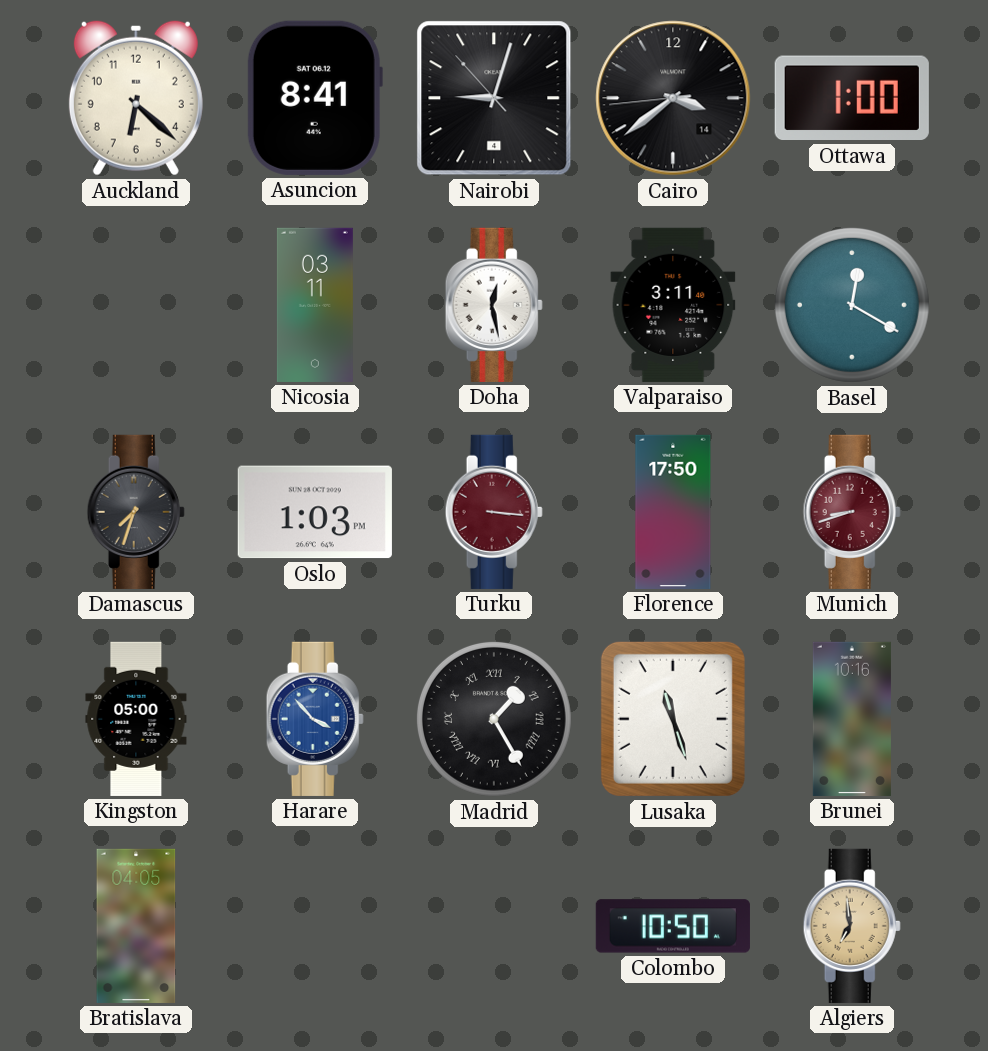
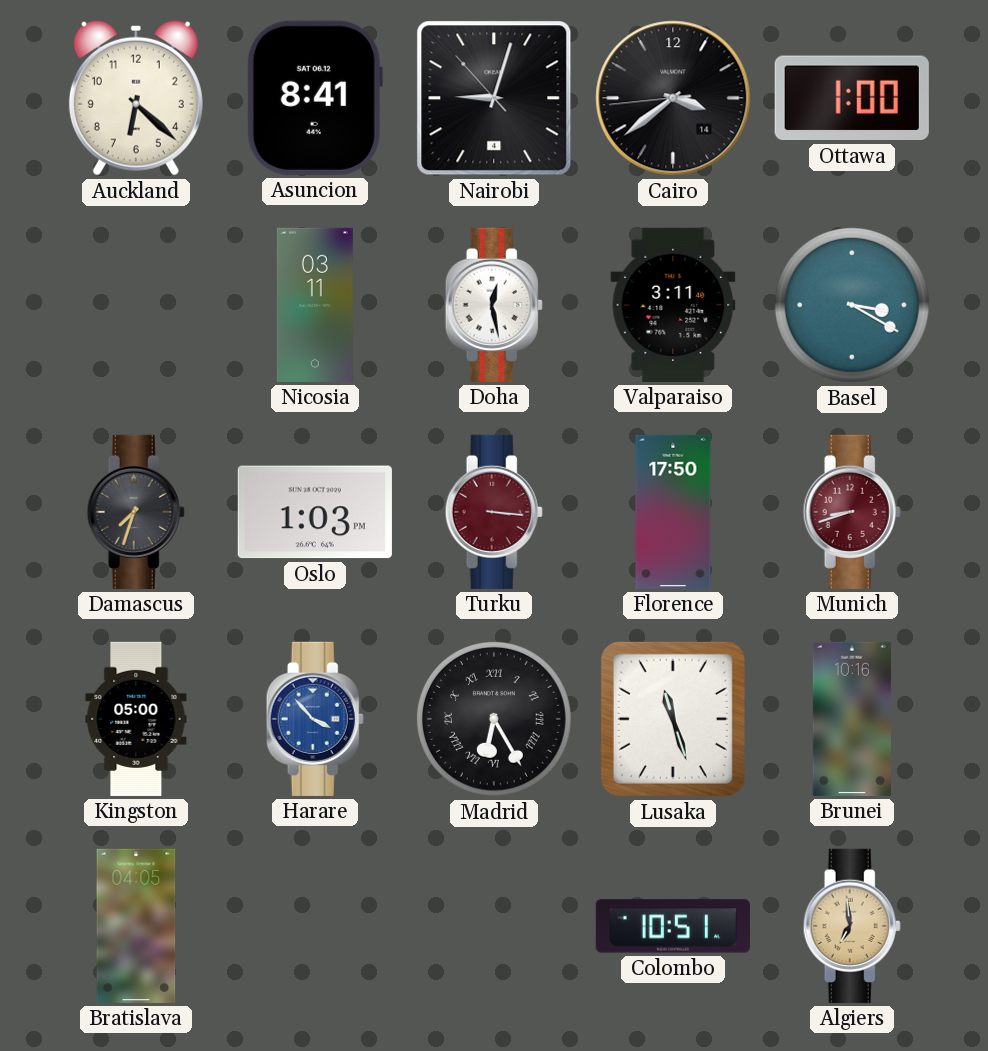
Basel: 12:20 -> 3:20
Madrid: 1:25 -> 6:25
Colombo: 10:50 -> 10:51
